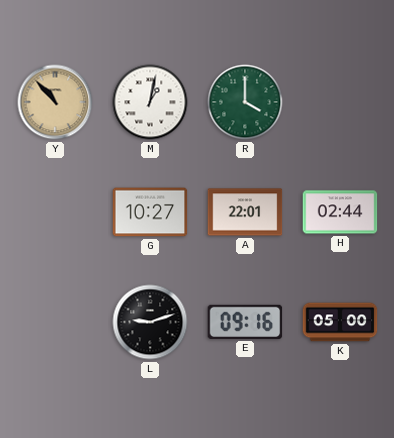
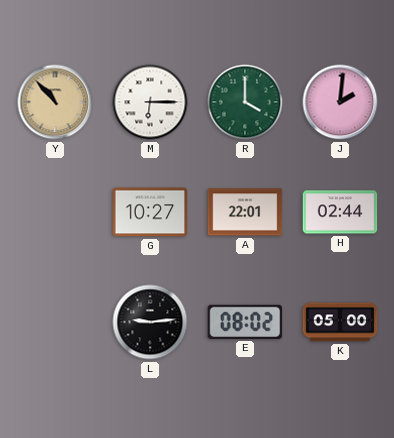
M: 1:02 -> 6:15
J: none -> 2:01
L: 9:12 -> 9:14
E: 09:16 -> 08:02
